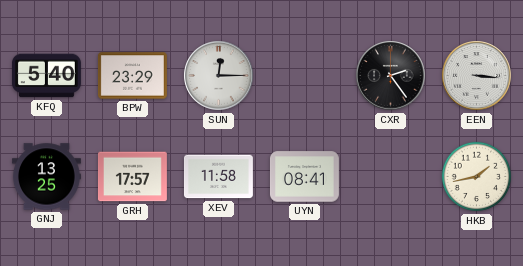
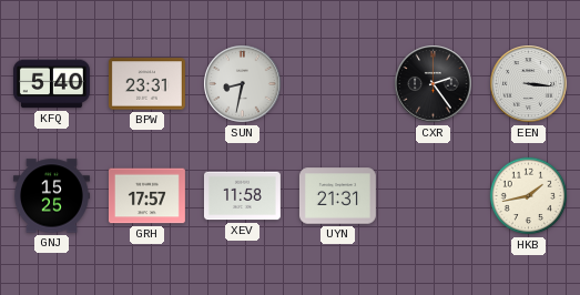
BPW: 23:29 -> 23:31
SUN: 12:15 -> 8:32
GNJ: 13:25 -> 15:25
UYN: 08:41 -> 21:31
